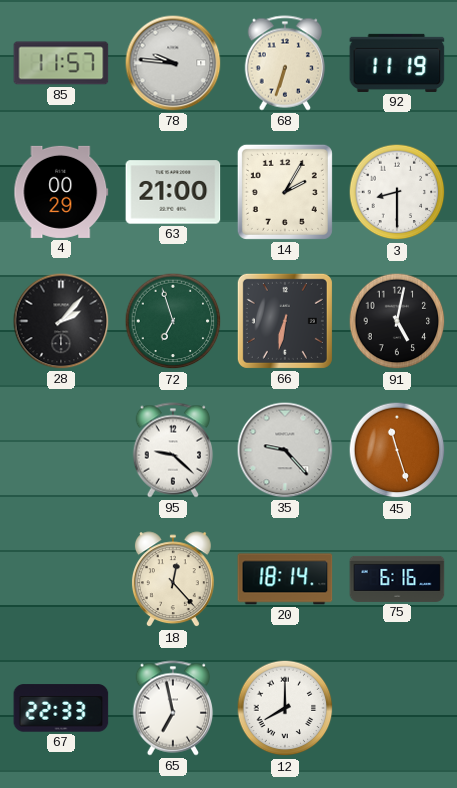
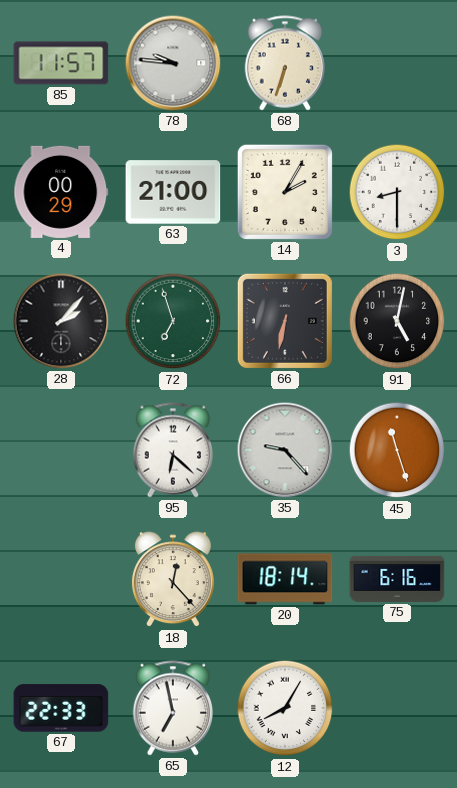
92: 11:19 -> none
95: 9:22 -> 6:22
12: 8:00 -> 8:05
